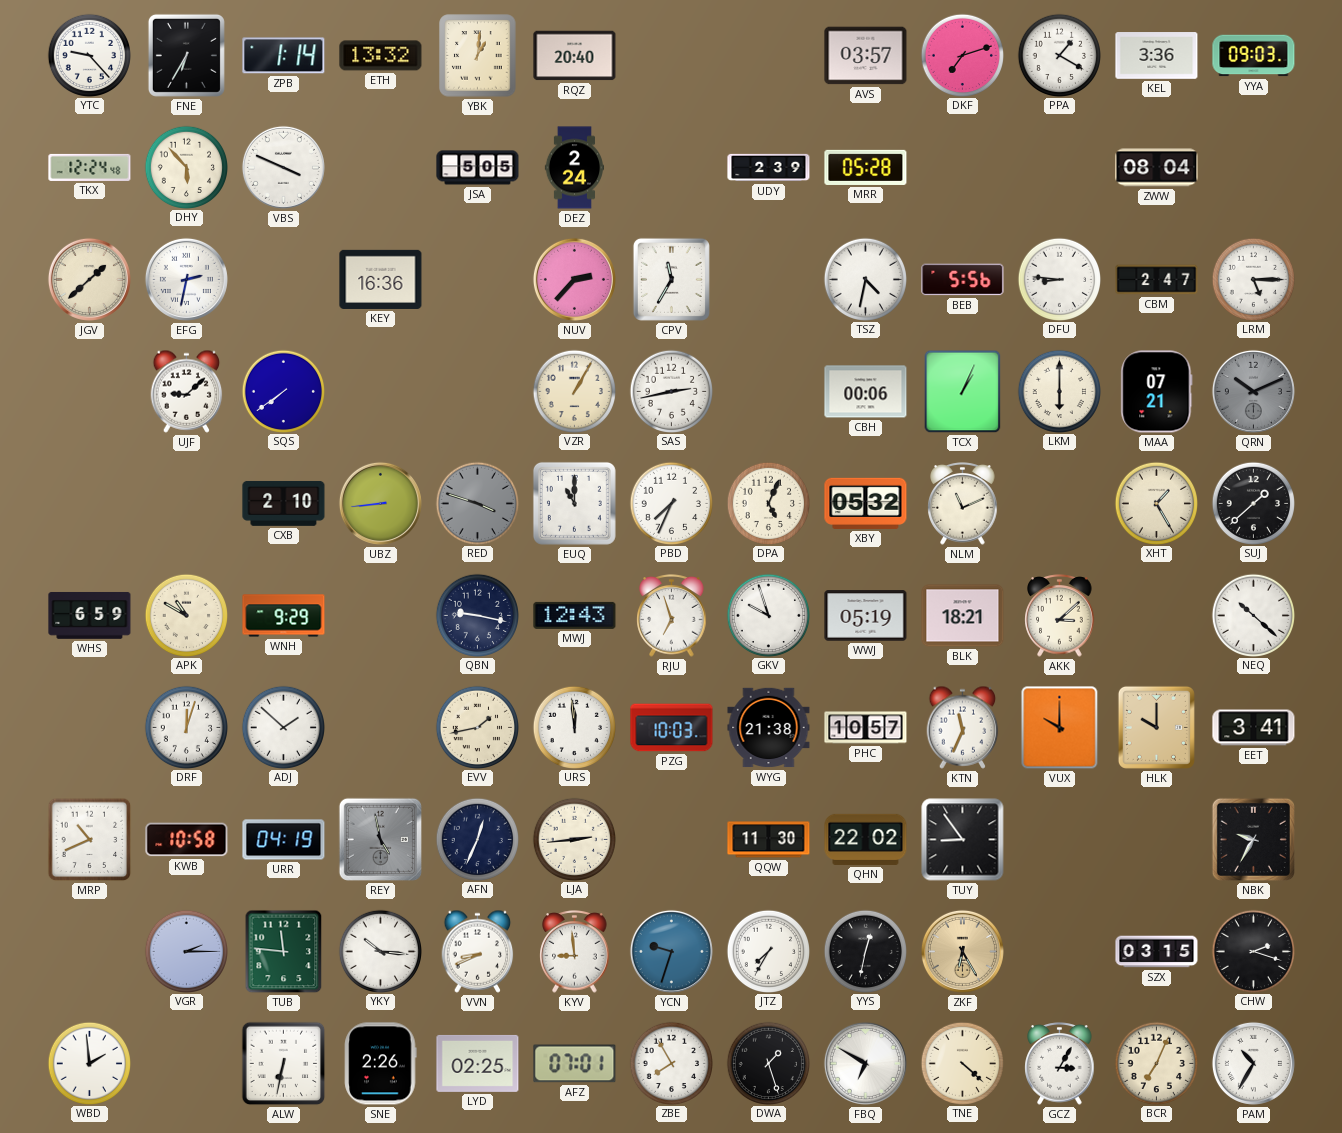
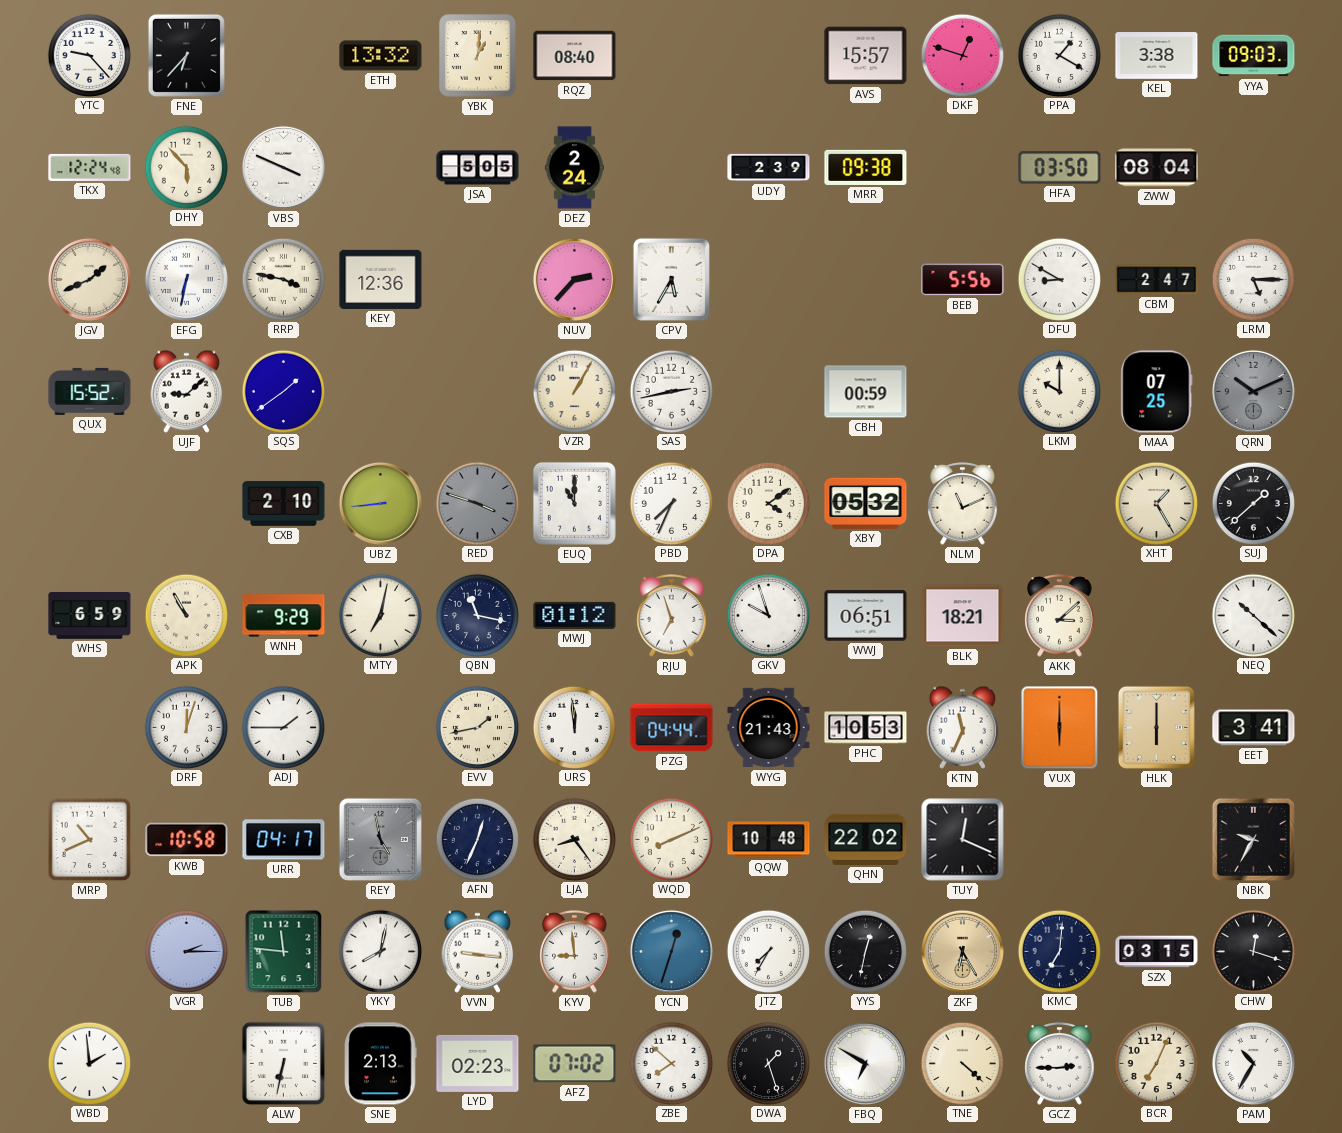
FNE: 6:35 -> 6:37
ZPB: 1:14 -> none
RQZ: 20:40 -> 08:40
AVS: 03:57 -> 15:57
DKF: 7:12 -> 12:48
KEL: 3:36 -> 3:38
MRR: 05:28 -> 09:38
HFA: none -> 03:50
JGV: 1:38 -> 1:41
EFG: 2:32 -> 6:32
RRP: none -> 3:47
KEY: 16:36 -> 12:36
CPV: 11:35 -> 5:35
TSZ: 4:32 -> none
DFU: 8:46 -> 8:50
QUX: none -> 15:52
SQS: 7:39 -> 1:39
CBH: 00:06 -> 00:59
TCX: 1:04 -> none
LKM: 6:00 -> 10:00
MAA: 07:21 -> 07:25
DPA: 5:04 -> 4:09
APK: 10:50 -> 10:55
MTY: none -> 7:02
QBN: 9:17 -> 11:17
MWJ: 12:43 -> 01:12
WWJ: 05:19 -> 06:51
ADJ: 1:52 -> 1:45
PZG: 10:03 -> 04:44
WYG: 21:38 -> 21:43
PHC: 10:57 -> 10:53
VUX: 10:00 -> 6:00
HLK: 10:00 -> 6:00
URR: 04:19 -> 04:17
LJA: 2:44 -> 8:24
WQD: none -> 8:11
QQW: 11:30 -> 10:48
TUY: 8:54 -> 12:19
YKY: 10:16 -> 8:02
VVN: 8:41 -> 9:16
YCN: 9:33 -> 12:33
KMC: none -> 7:01
CHW: 2:18 -> 12:18
SNE: 2:26 -> 2:13
LYD: 02:25 -> 02:23
AFZ: 07:01 -> 07:02
ZBE: 7:55 -> 7:52
GCZ: 3:05 -> 2:45
